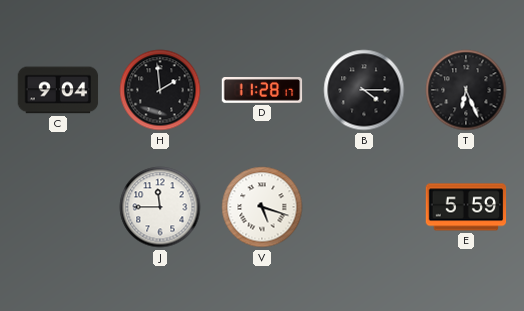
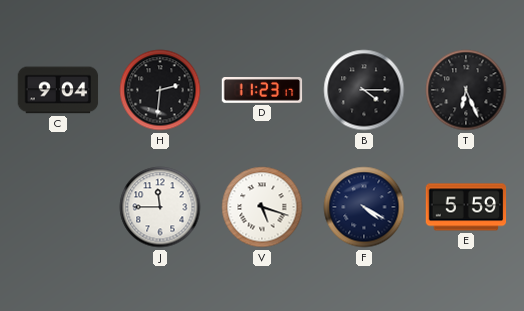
H: 1:59 -> 2:31
D: 11:28 -> 11:23
F: none -> 4:20
